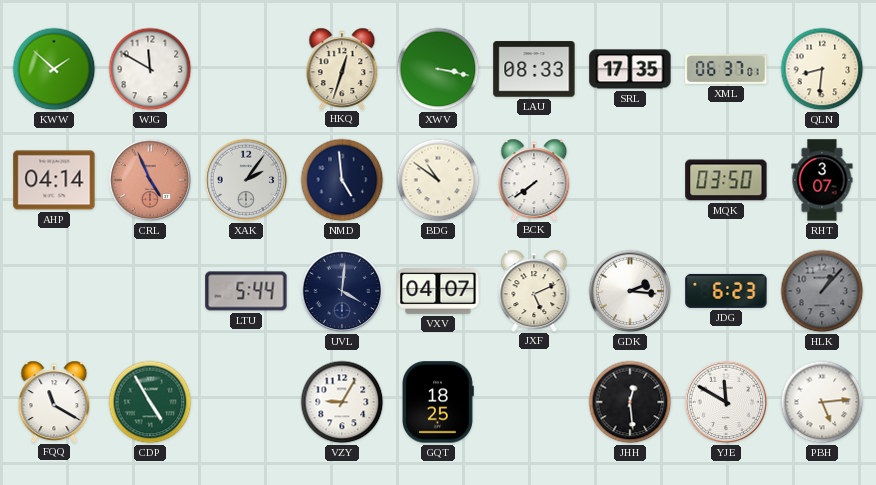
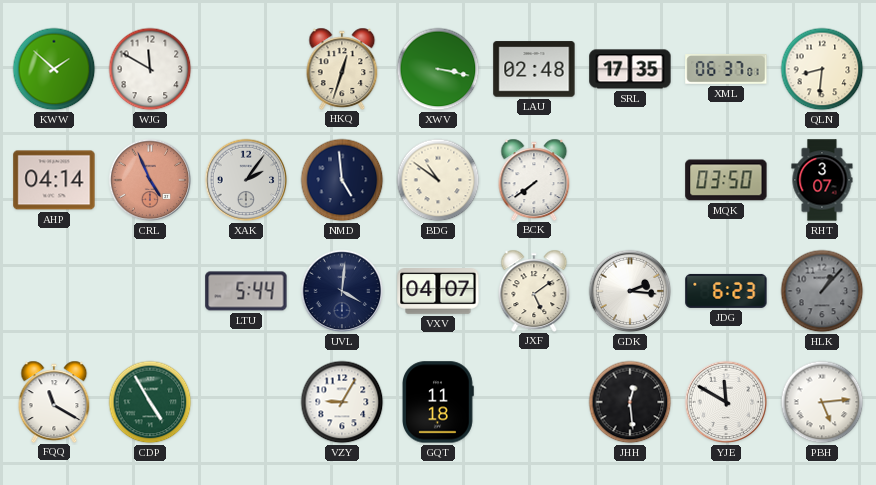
LAU: 08:33 -> 02:48
JXF: 5:11 -> 5:09
GQT: 18:25 -> 11:18
